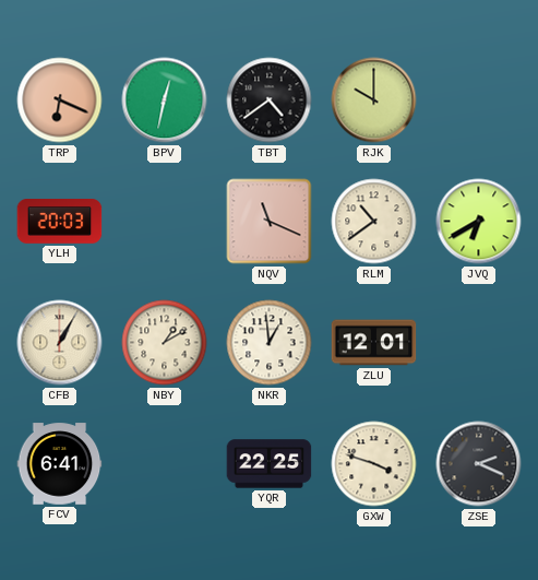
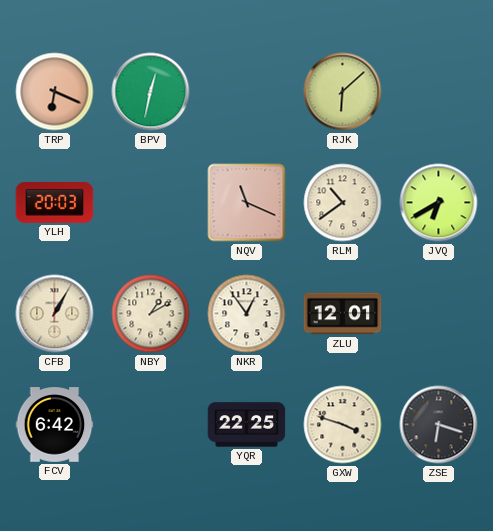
TBT: 4:39 -> none
RJK: 10:00 -> 6:08
NKR: 12:59 -> 12:54
FCV: 6:41 -> 6:42
ZSE: 2:19 -> 6:18
